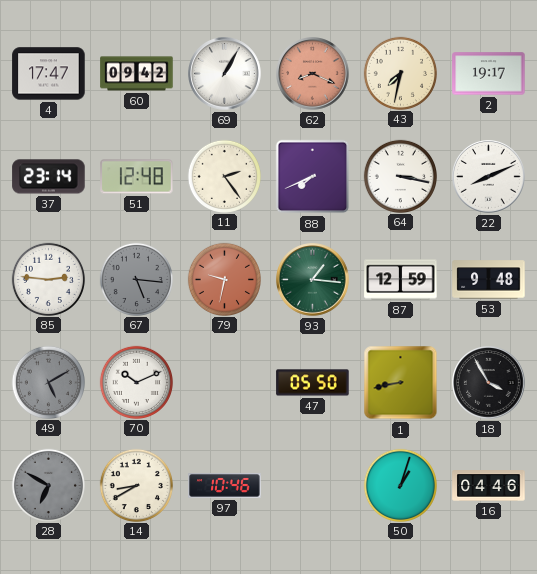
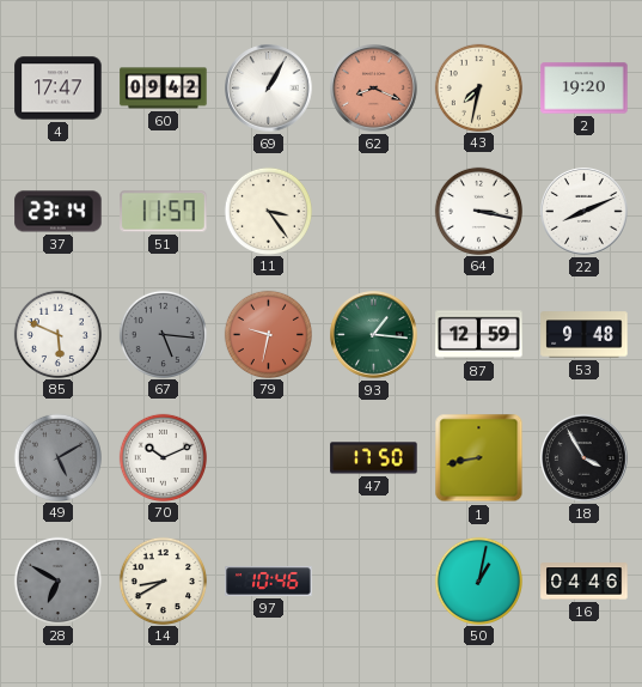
2: 19:17 -> 19:20
51: 12:48 -> 11:57
11: 2:24 -> 3:24
88: 7:41 -> none
85: 2:46 -> 5:49
47: 05:50 -> 17:50
50: 1:03 -> 1:02
